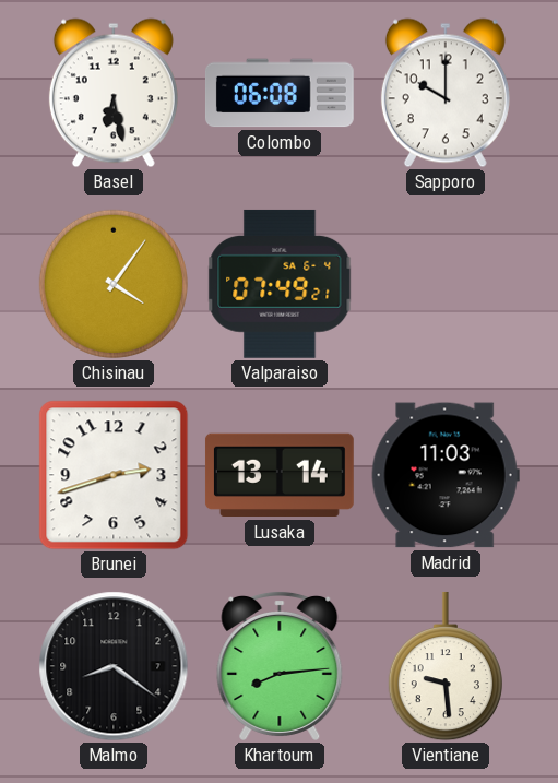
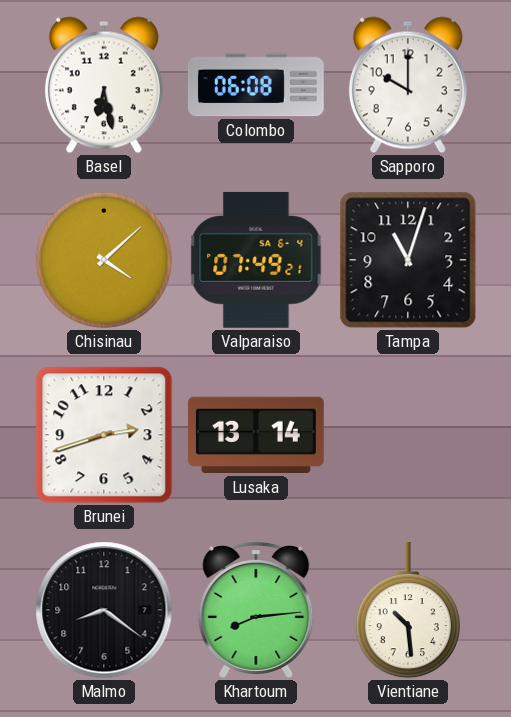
Chisinau: 4:06 -> 4:08
Tampa: none -> 11:03
Madrid: 11:03 -> none
Vientiane: 9:29 -> 10:29
